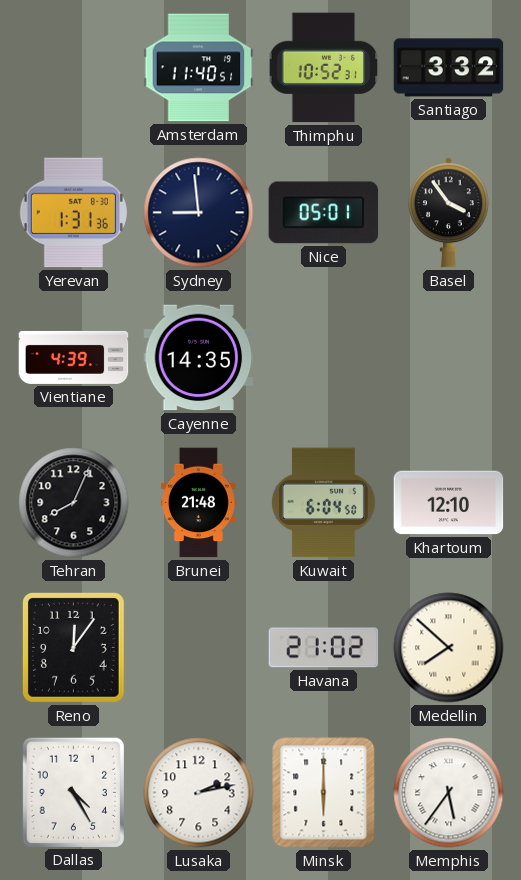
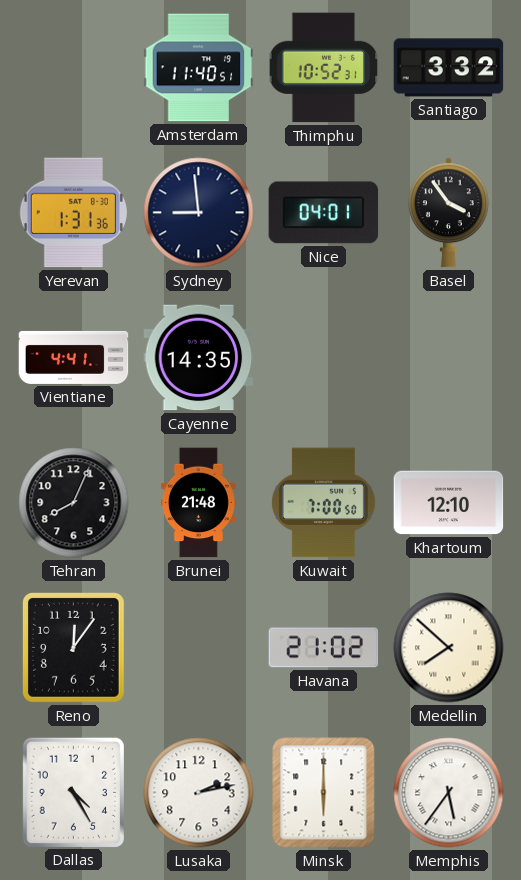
Nice: 05:01 -> 04:01
Vientiane: 4:39 -> 4:41
Kuwait: 6:04 -> 7:00
